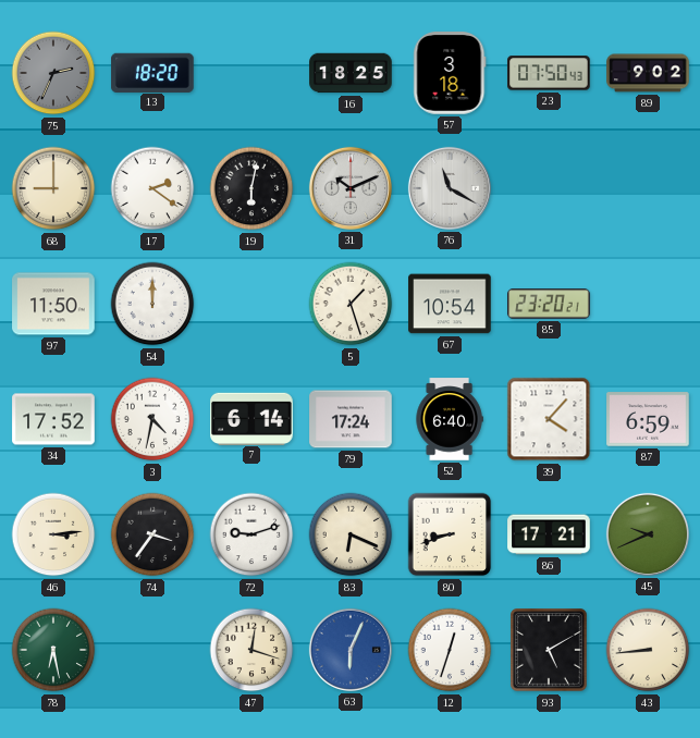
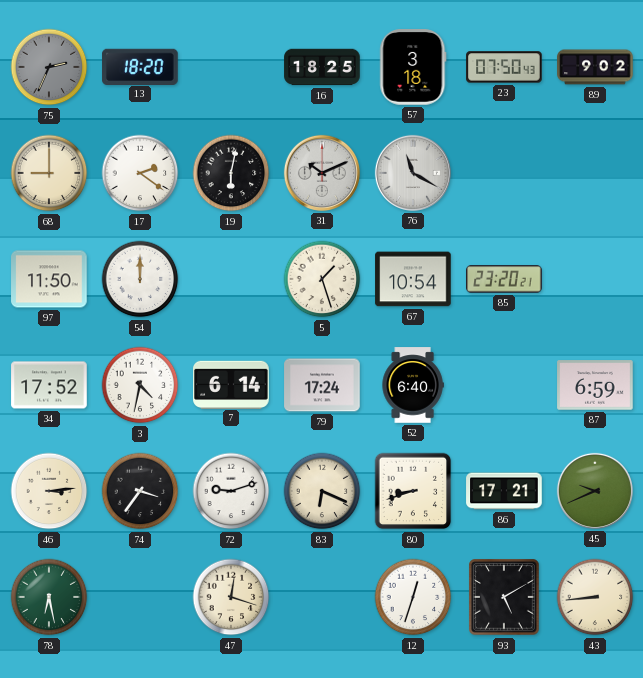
39: 4:07 -> none
63: 6:04 -> none
